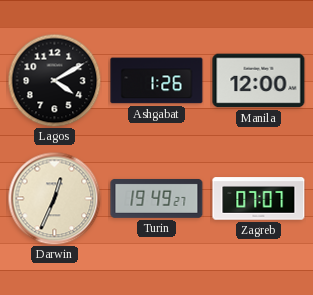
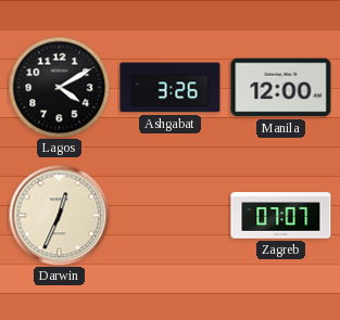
Ashgabat: 1:26 -> 3:26
Turin: 19:49 -> none
